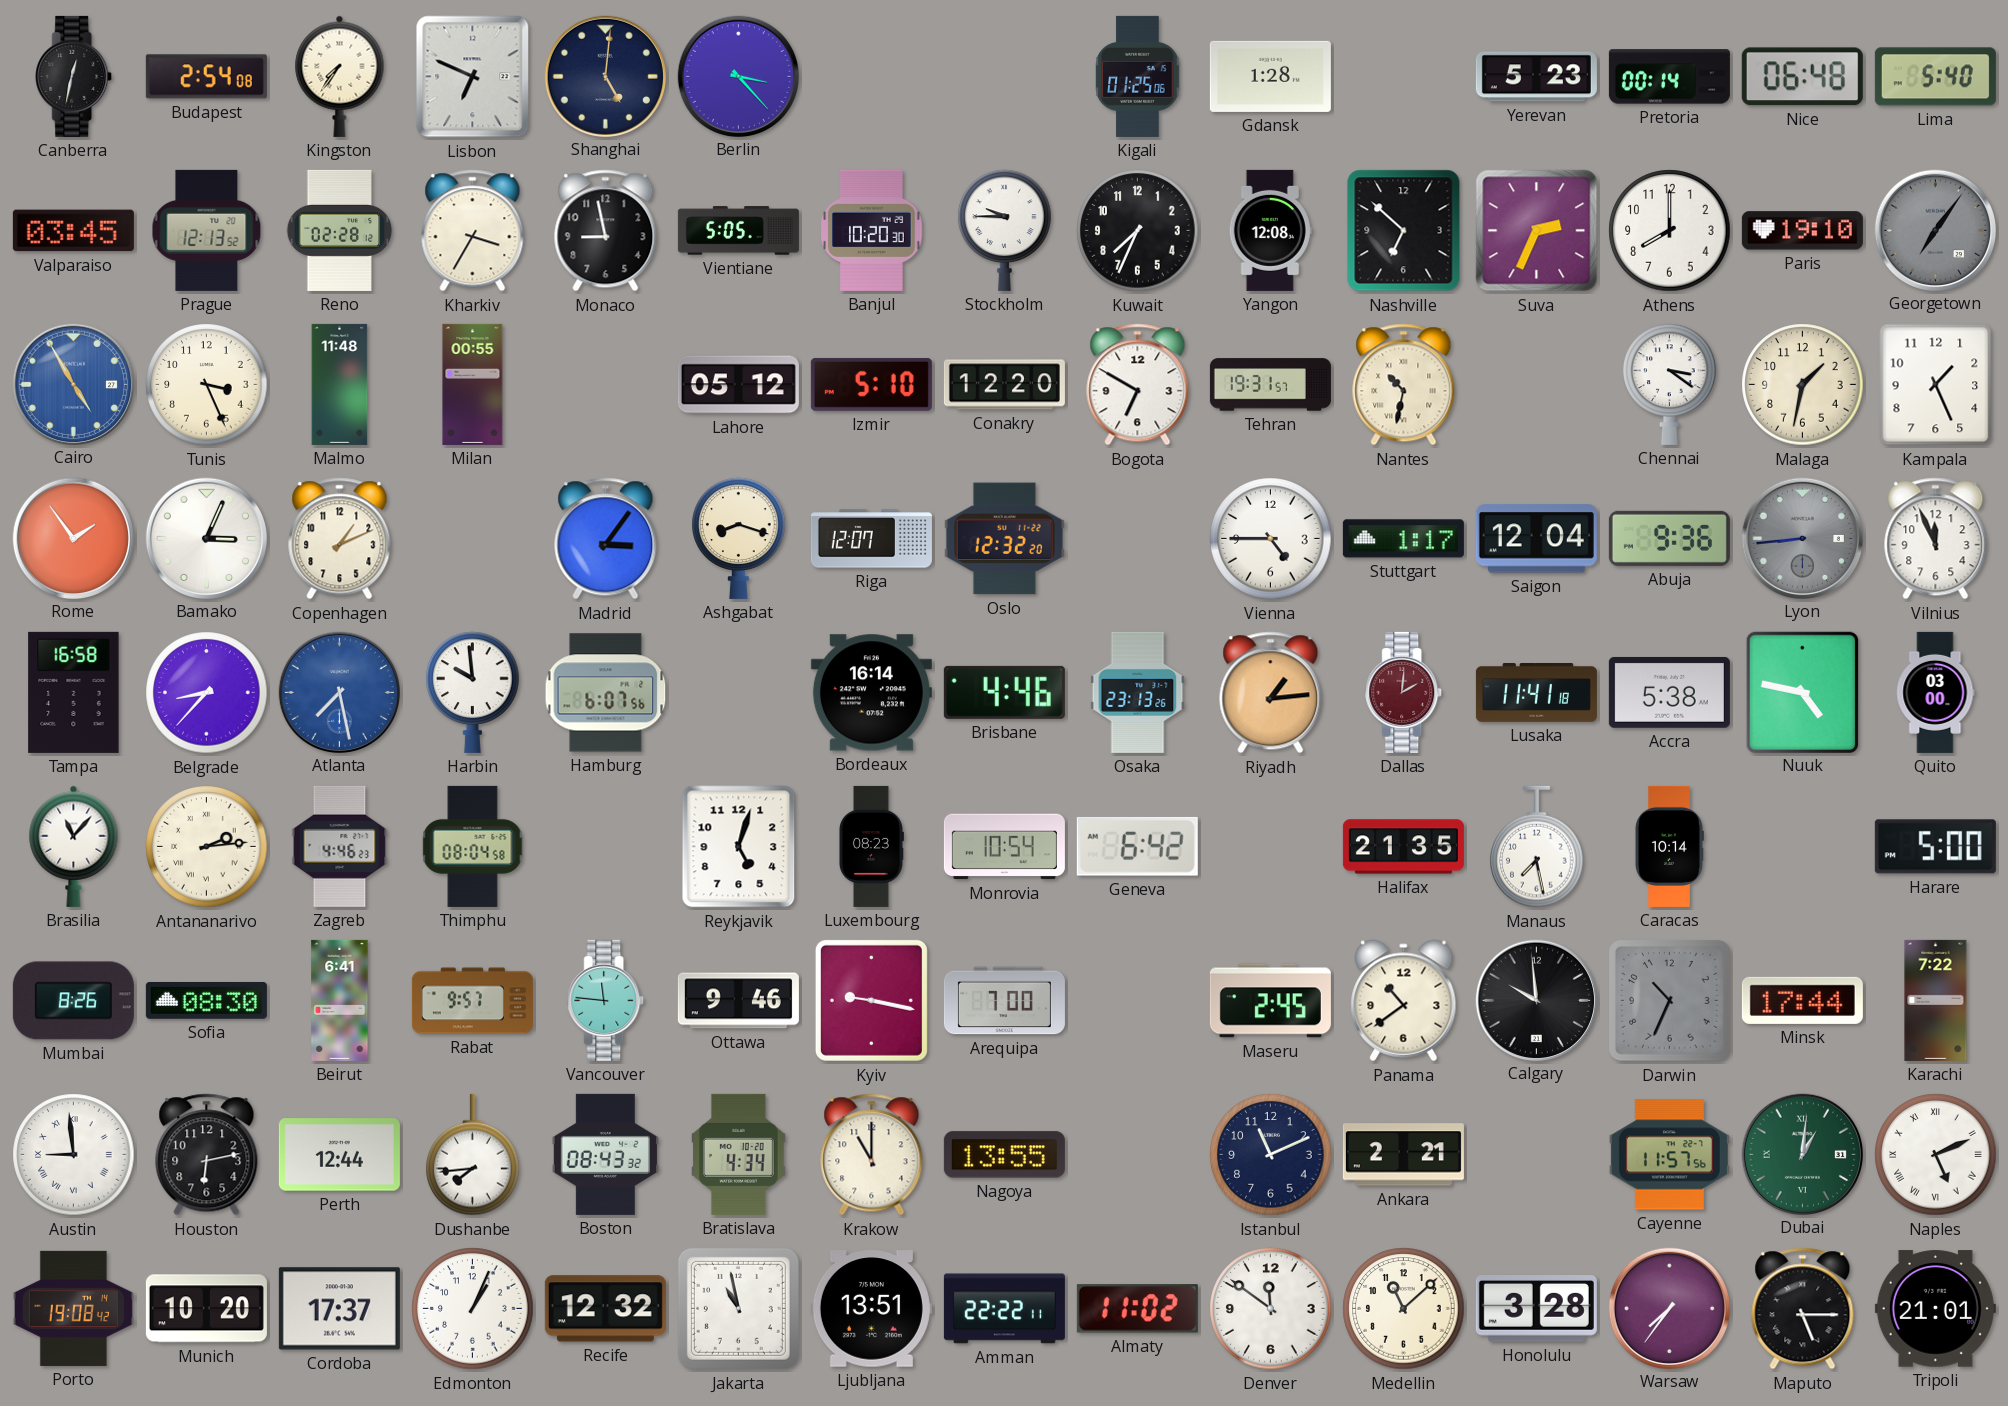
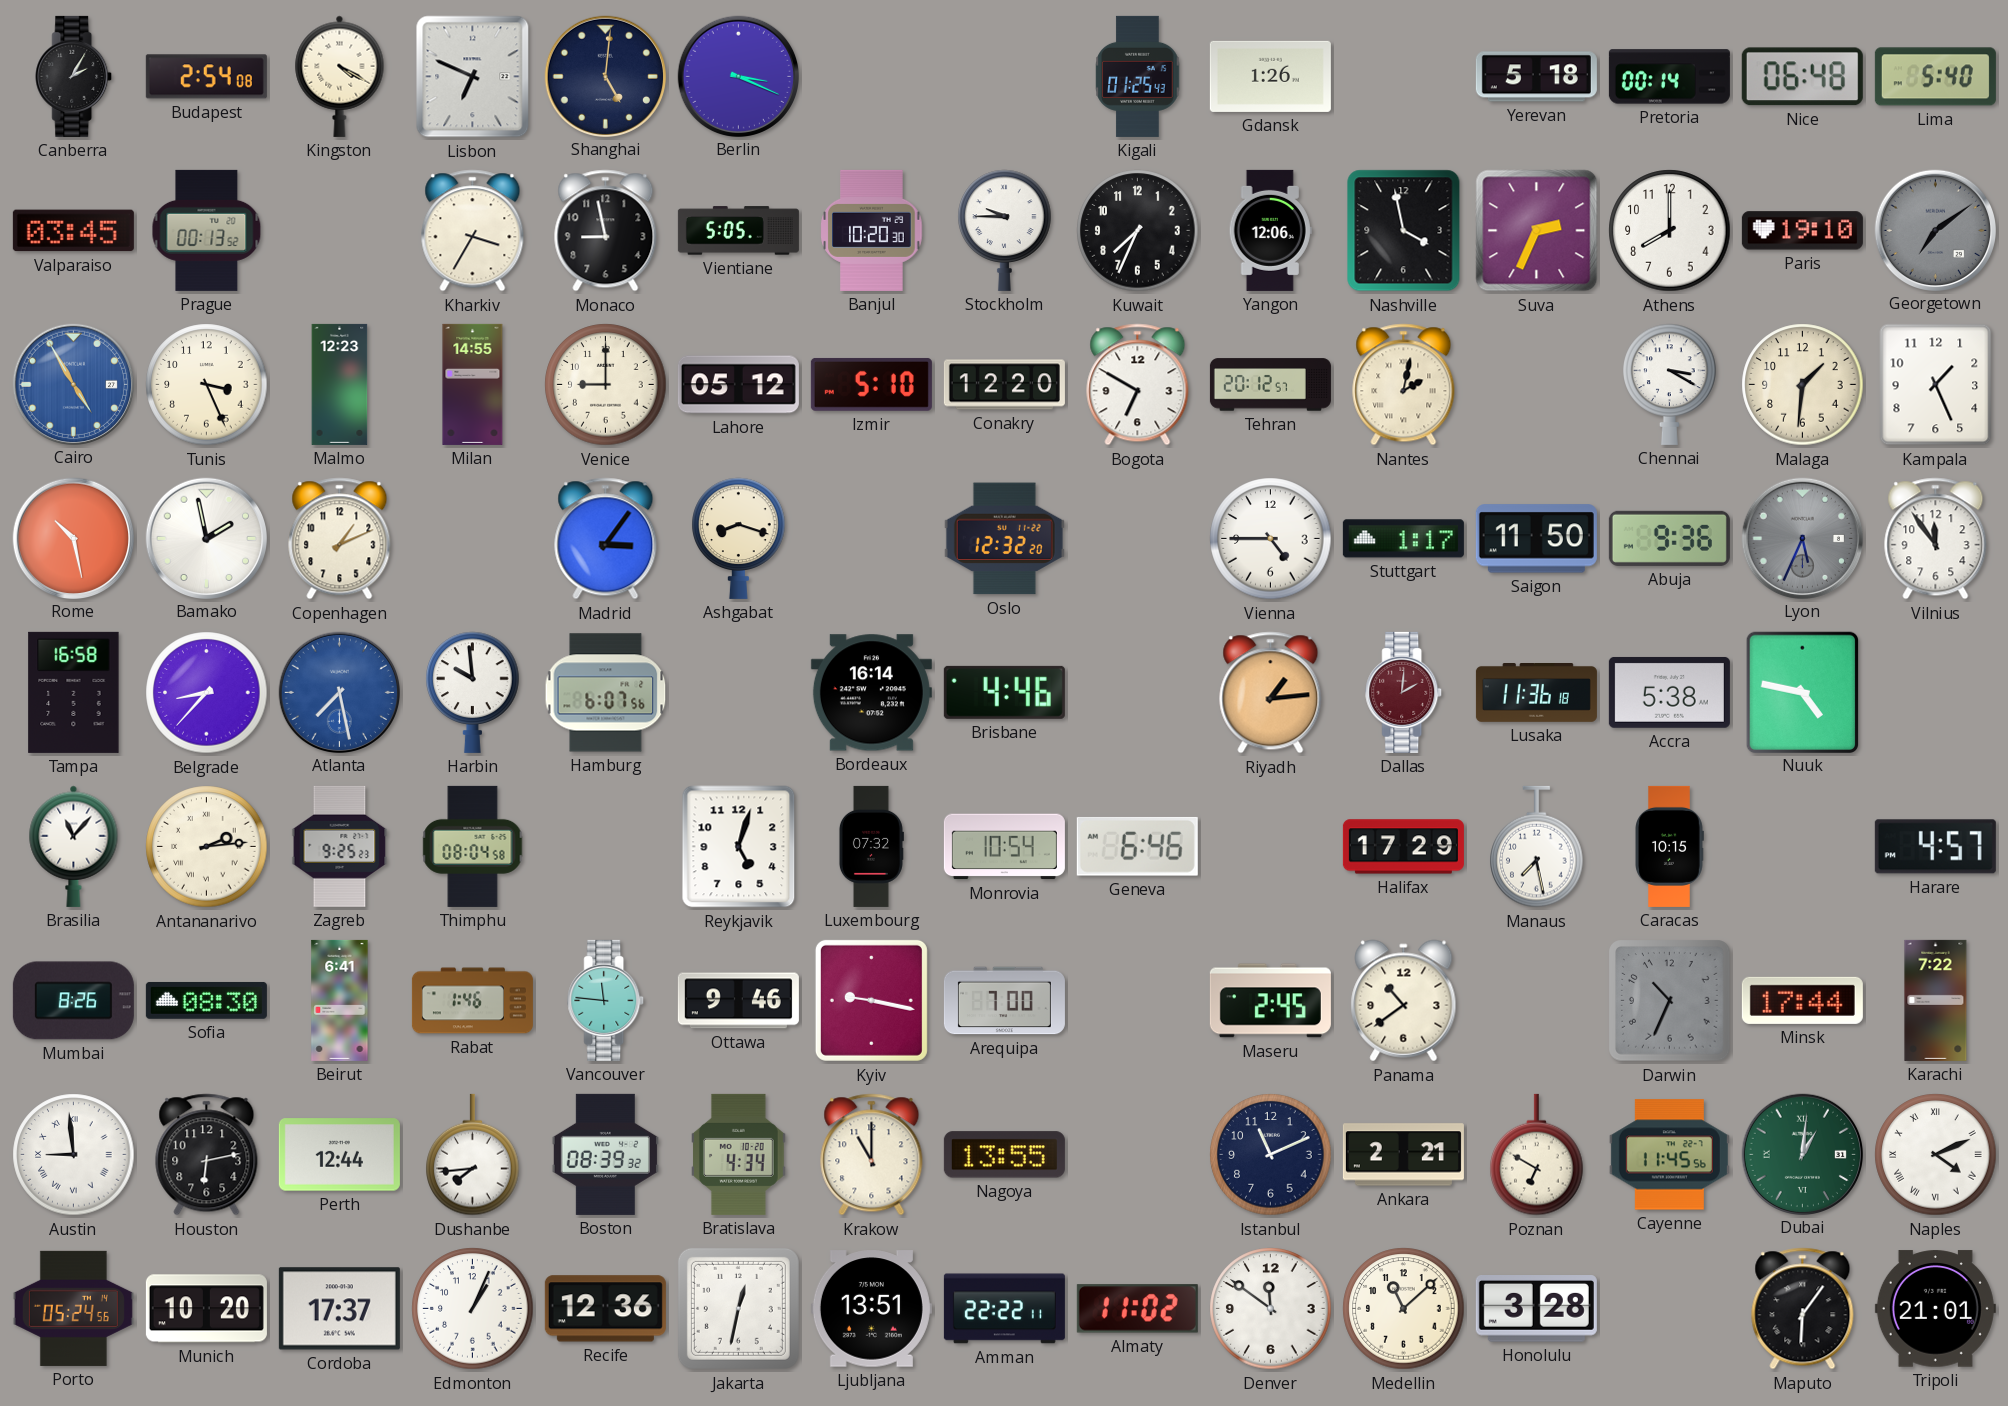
Canberra: 12:32 -> 2:05
Kingston: 7:36 -> 4:20
Berlin: 3:23 -> 3:19
Kigali: 01:25:06 -> 01:25:43
Gdansk: 1:28 -> 1:26
Yerevan: 5:23 -> 5:18
Prague: 12:13 -> 00:13
Reno: 02:28 -> none
Yangon: 12:08 -> 12:06
Nashville: 6:52 -> 3:58
Georgetown: 7:06 -> 7:09
Malmo: 11:48 -> 12:23
Milan: 00:55 -> 14:55
Venice: none -> 9:00
Tehran: 19:31 -> 20:12
Nantes: 10:32 -> 2:02
Chennai: 3:21 -> 3:20
Malaga: 1:32 -> 1:31
Rome: 1:54 -> 10:28
Bamako: 3:04 -> 1:58
Riga: 12:07 -> none
Saigon: 12:04 -> 11:50
Lyon: 8:44 -> 5:34
Vilnius: 11:56 -> 11:54
Osaka: 23:13 -> none
Lusaka: 11:41 -> 11:36
Quito: 03:00 -> none
Zagreb: 4:46 -> 9:25
Luxembourg: 08:23 -> 07:32
Geneva: 6:42 -> 6:46
Halifax: 21:35 -> 17:29
Caracas: 10:14 -> 10:15
Harare: 5:00 -> 4:57
Rabat: 9:57 -> 1:46
Calgary: 9:59 -> none
Boston: 08:43 -> 08:39
Poznan: none -> 6:50
Cayenne: 11:57 -> 11:45
Naples: 5:11 -> 4:11
Porto: 19:08 -> 05:24
Recife: 12:32 -> 12:36
Jakarta: 10:58 -> 12:32
Warsaw: 7:36 -> none
Maputo: 5:15 -> 6:06
